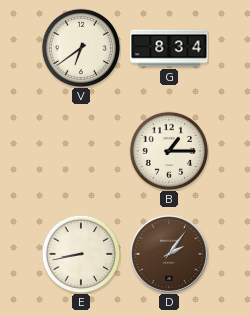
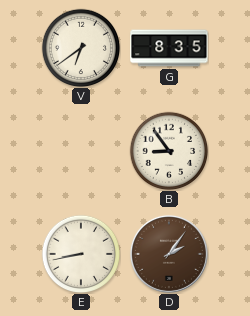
G: 8:34 -> 8:35
B: 1:15 -> 8:54
